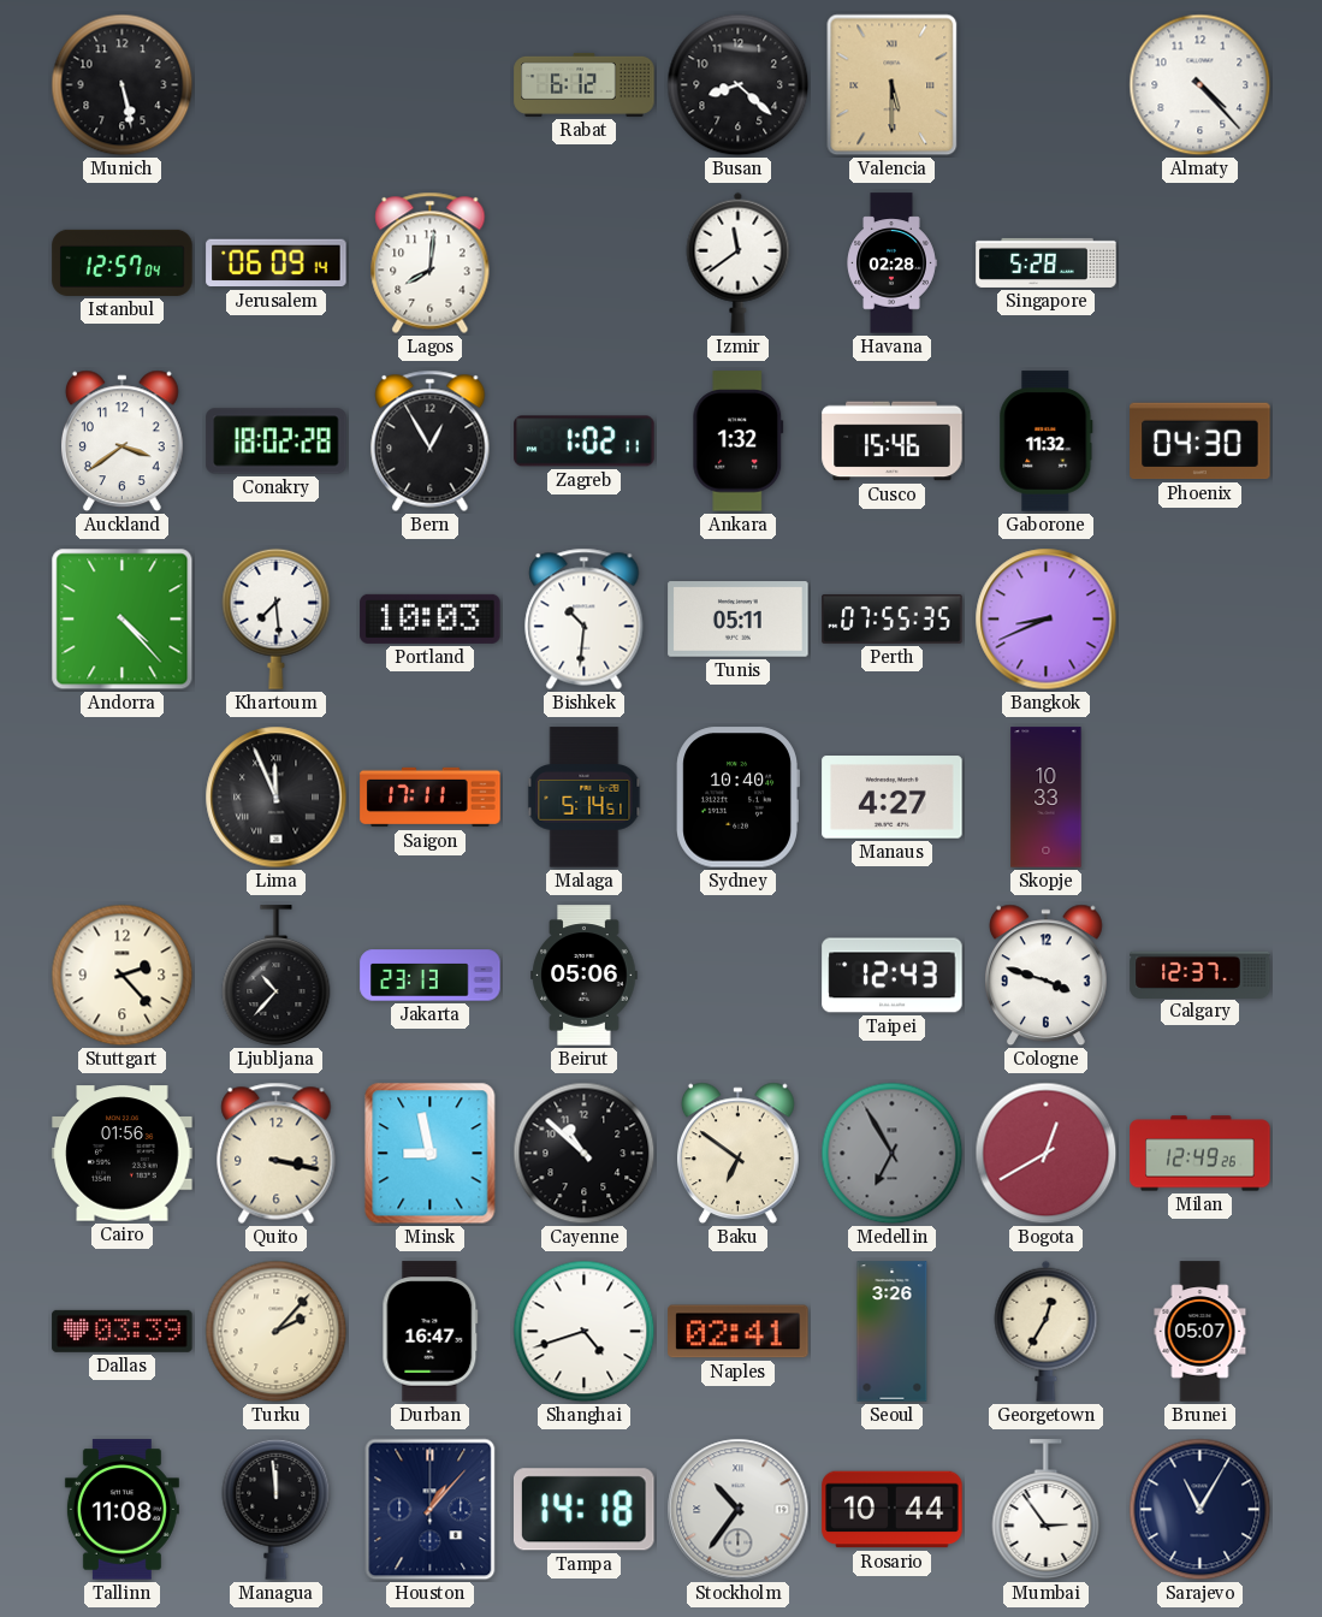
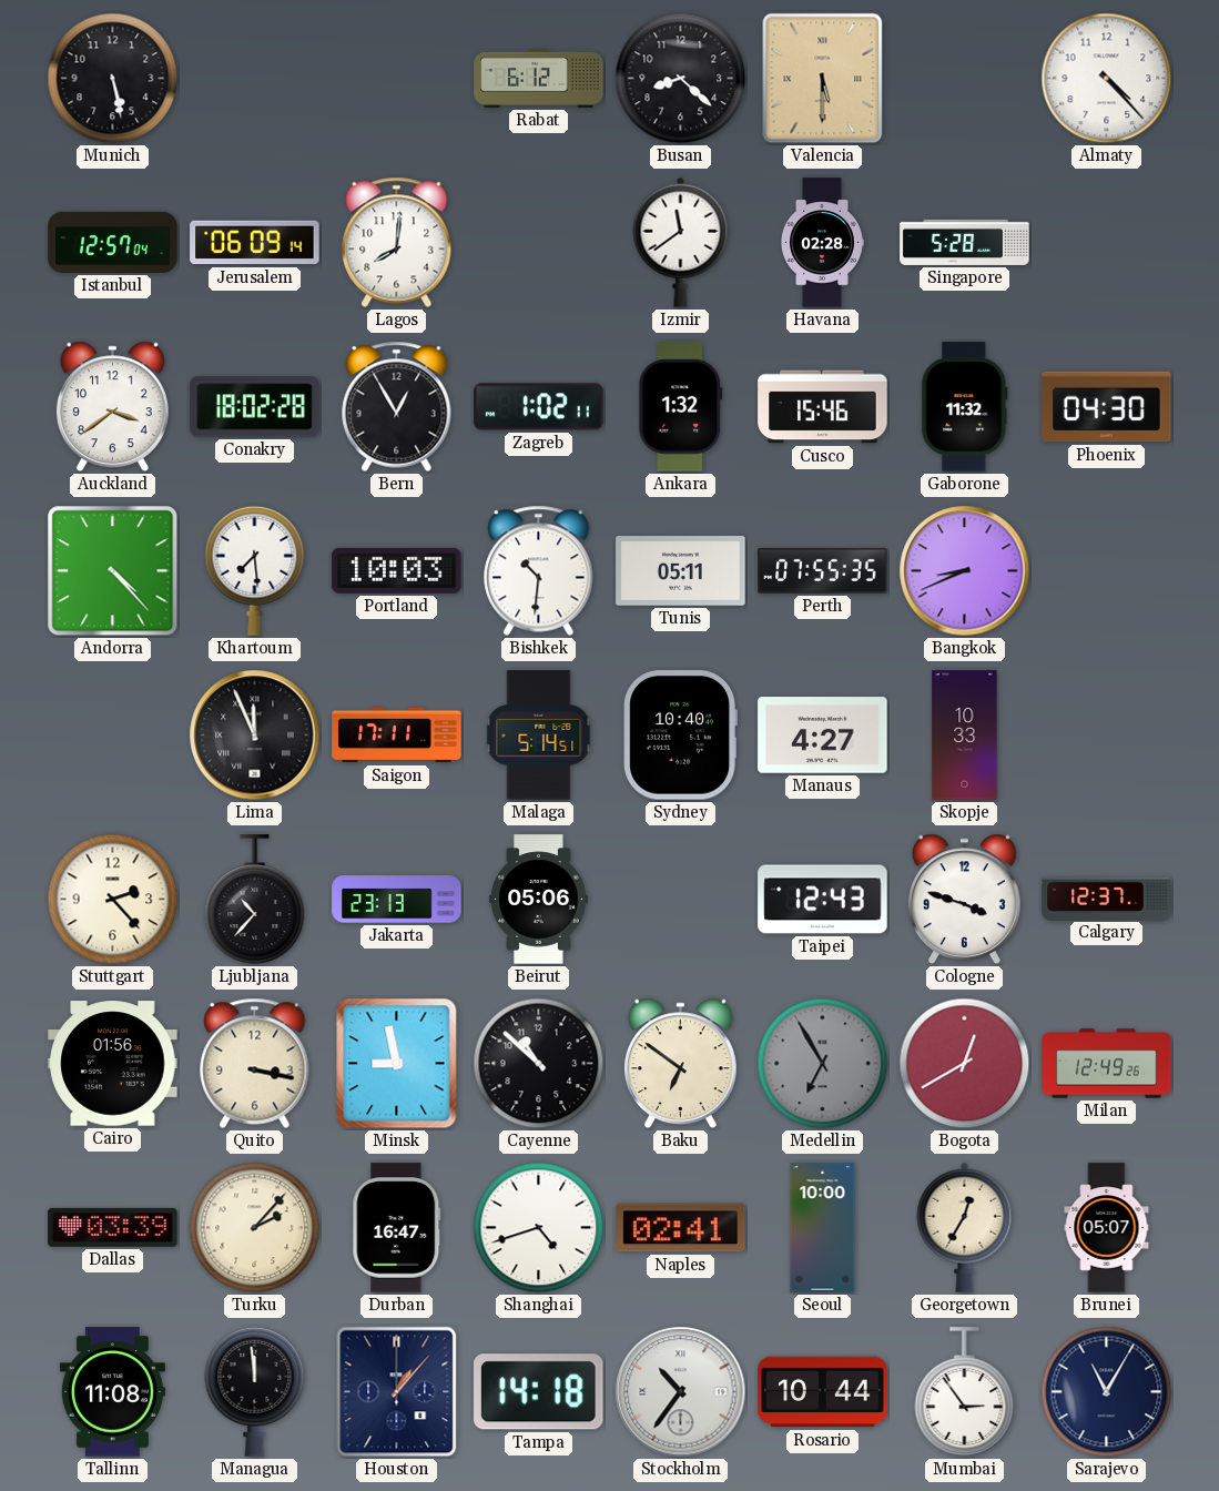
Seoul: 3:26 -> 10:00
